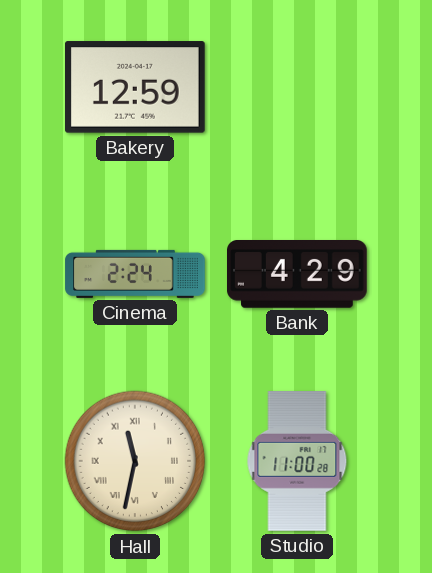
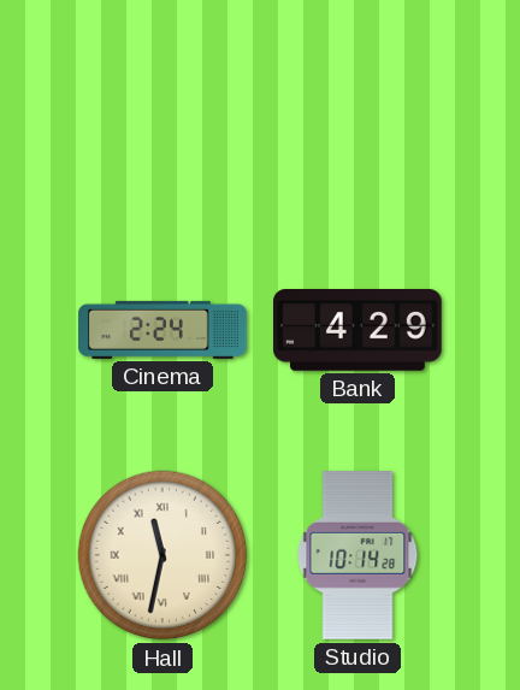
Bakery: 12:59 -> none
Studio: 11:00 -> 10:14
